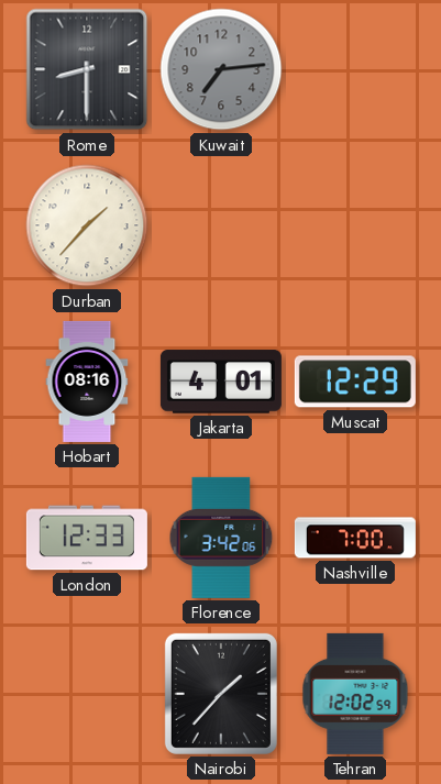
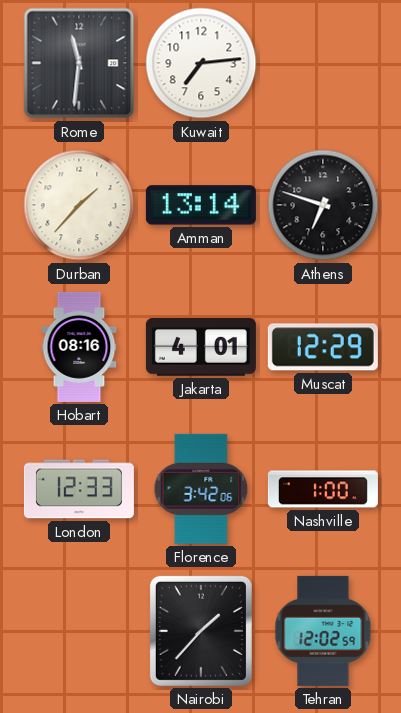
Rome: 8:30 -> 11:31
Kuwait dial: grey -> white
Amman: none -> 13:14
Athens: none -> 6:48
Nashville: 7:00 -> 1:00
